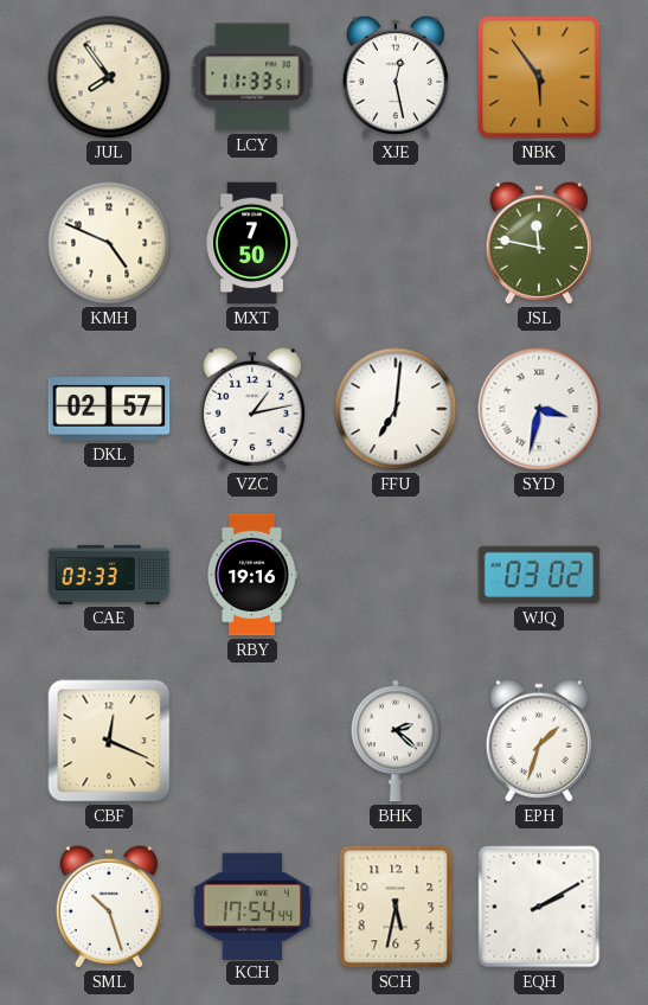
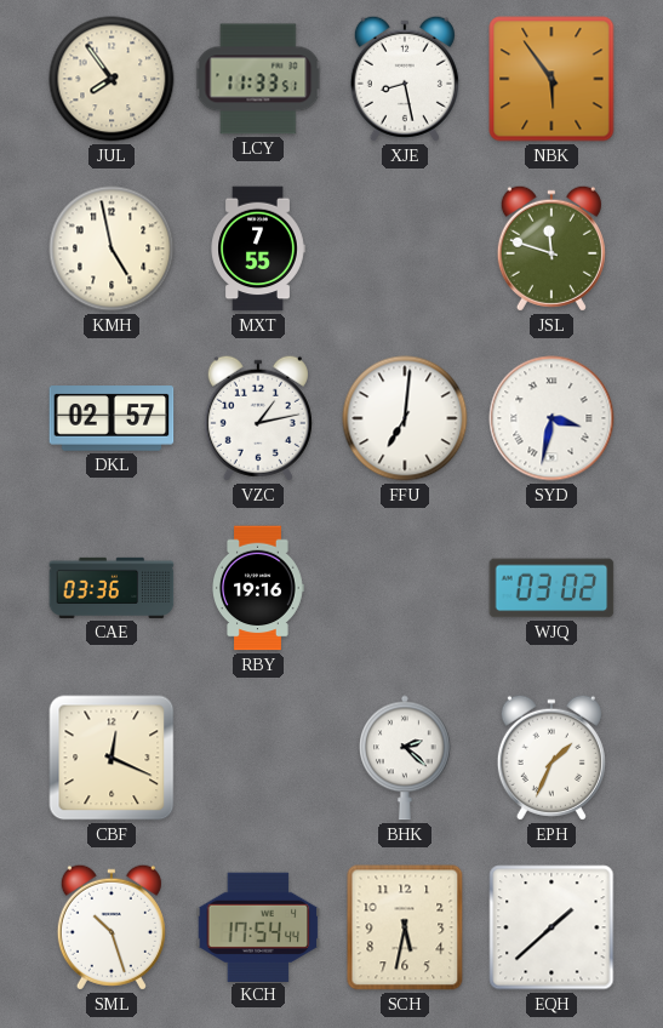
XJE: 12:28 -> 8:28
KMH: 4:49 -> 4:58
MXT: 7:50 -> 7:55
JSL: 11:47 -> 11:48
CAE: 03:33 -> 03:36
EPH: 1:33 -> 1:34
EQH: 2:10 -> 1:38
